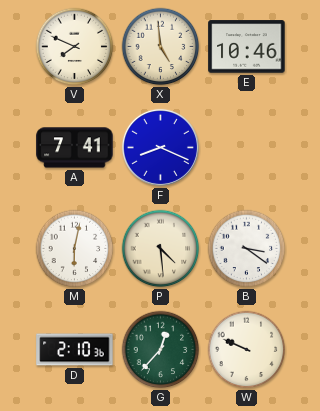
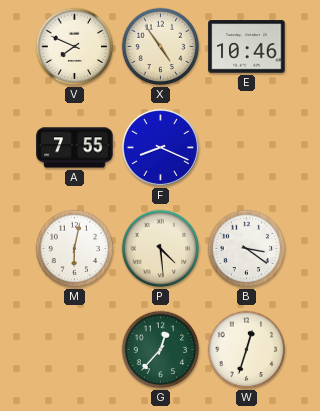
X: 4:59 -> 4:54
A: 7:41 -> 7:55
D: 2:10 -> none
W: 9:49 -> 12:33
